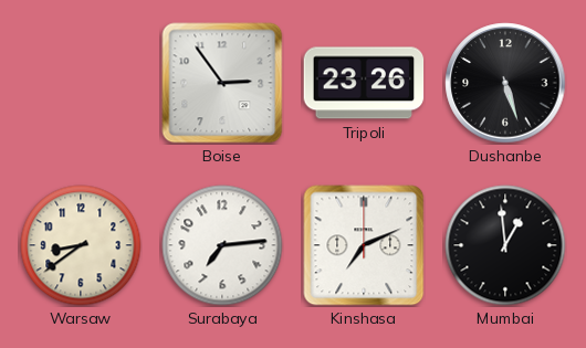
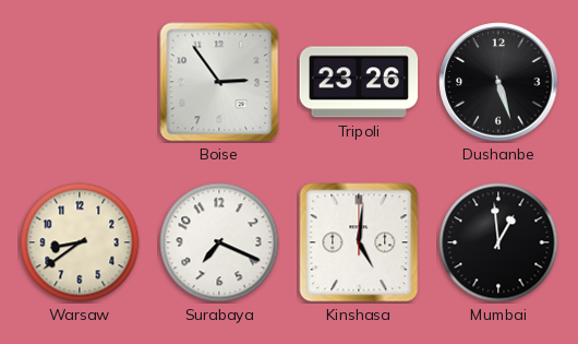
Surabaya: 7:14 -> 7:19
Kinshasa: 7:11 -> 5:01
